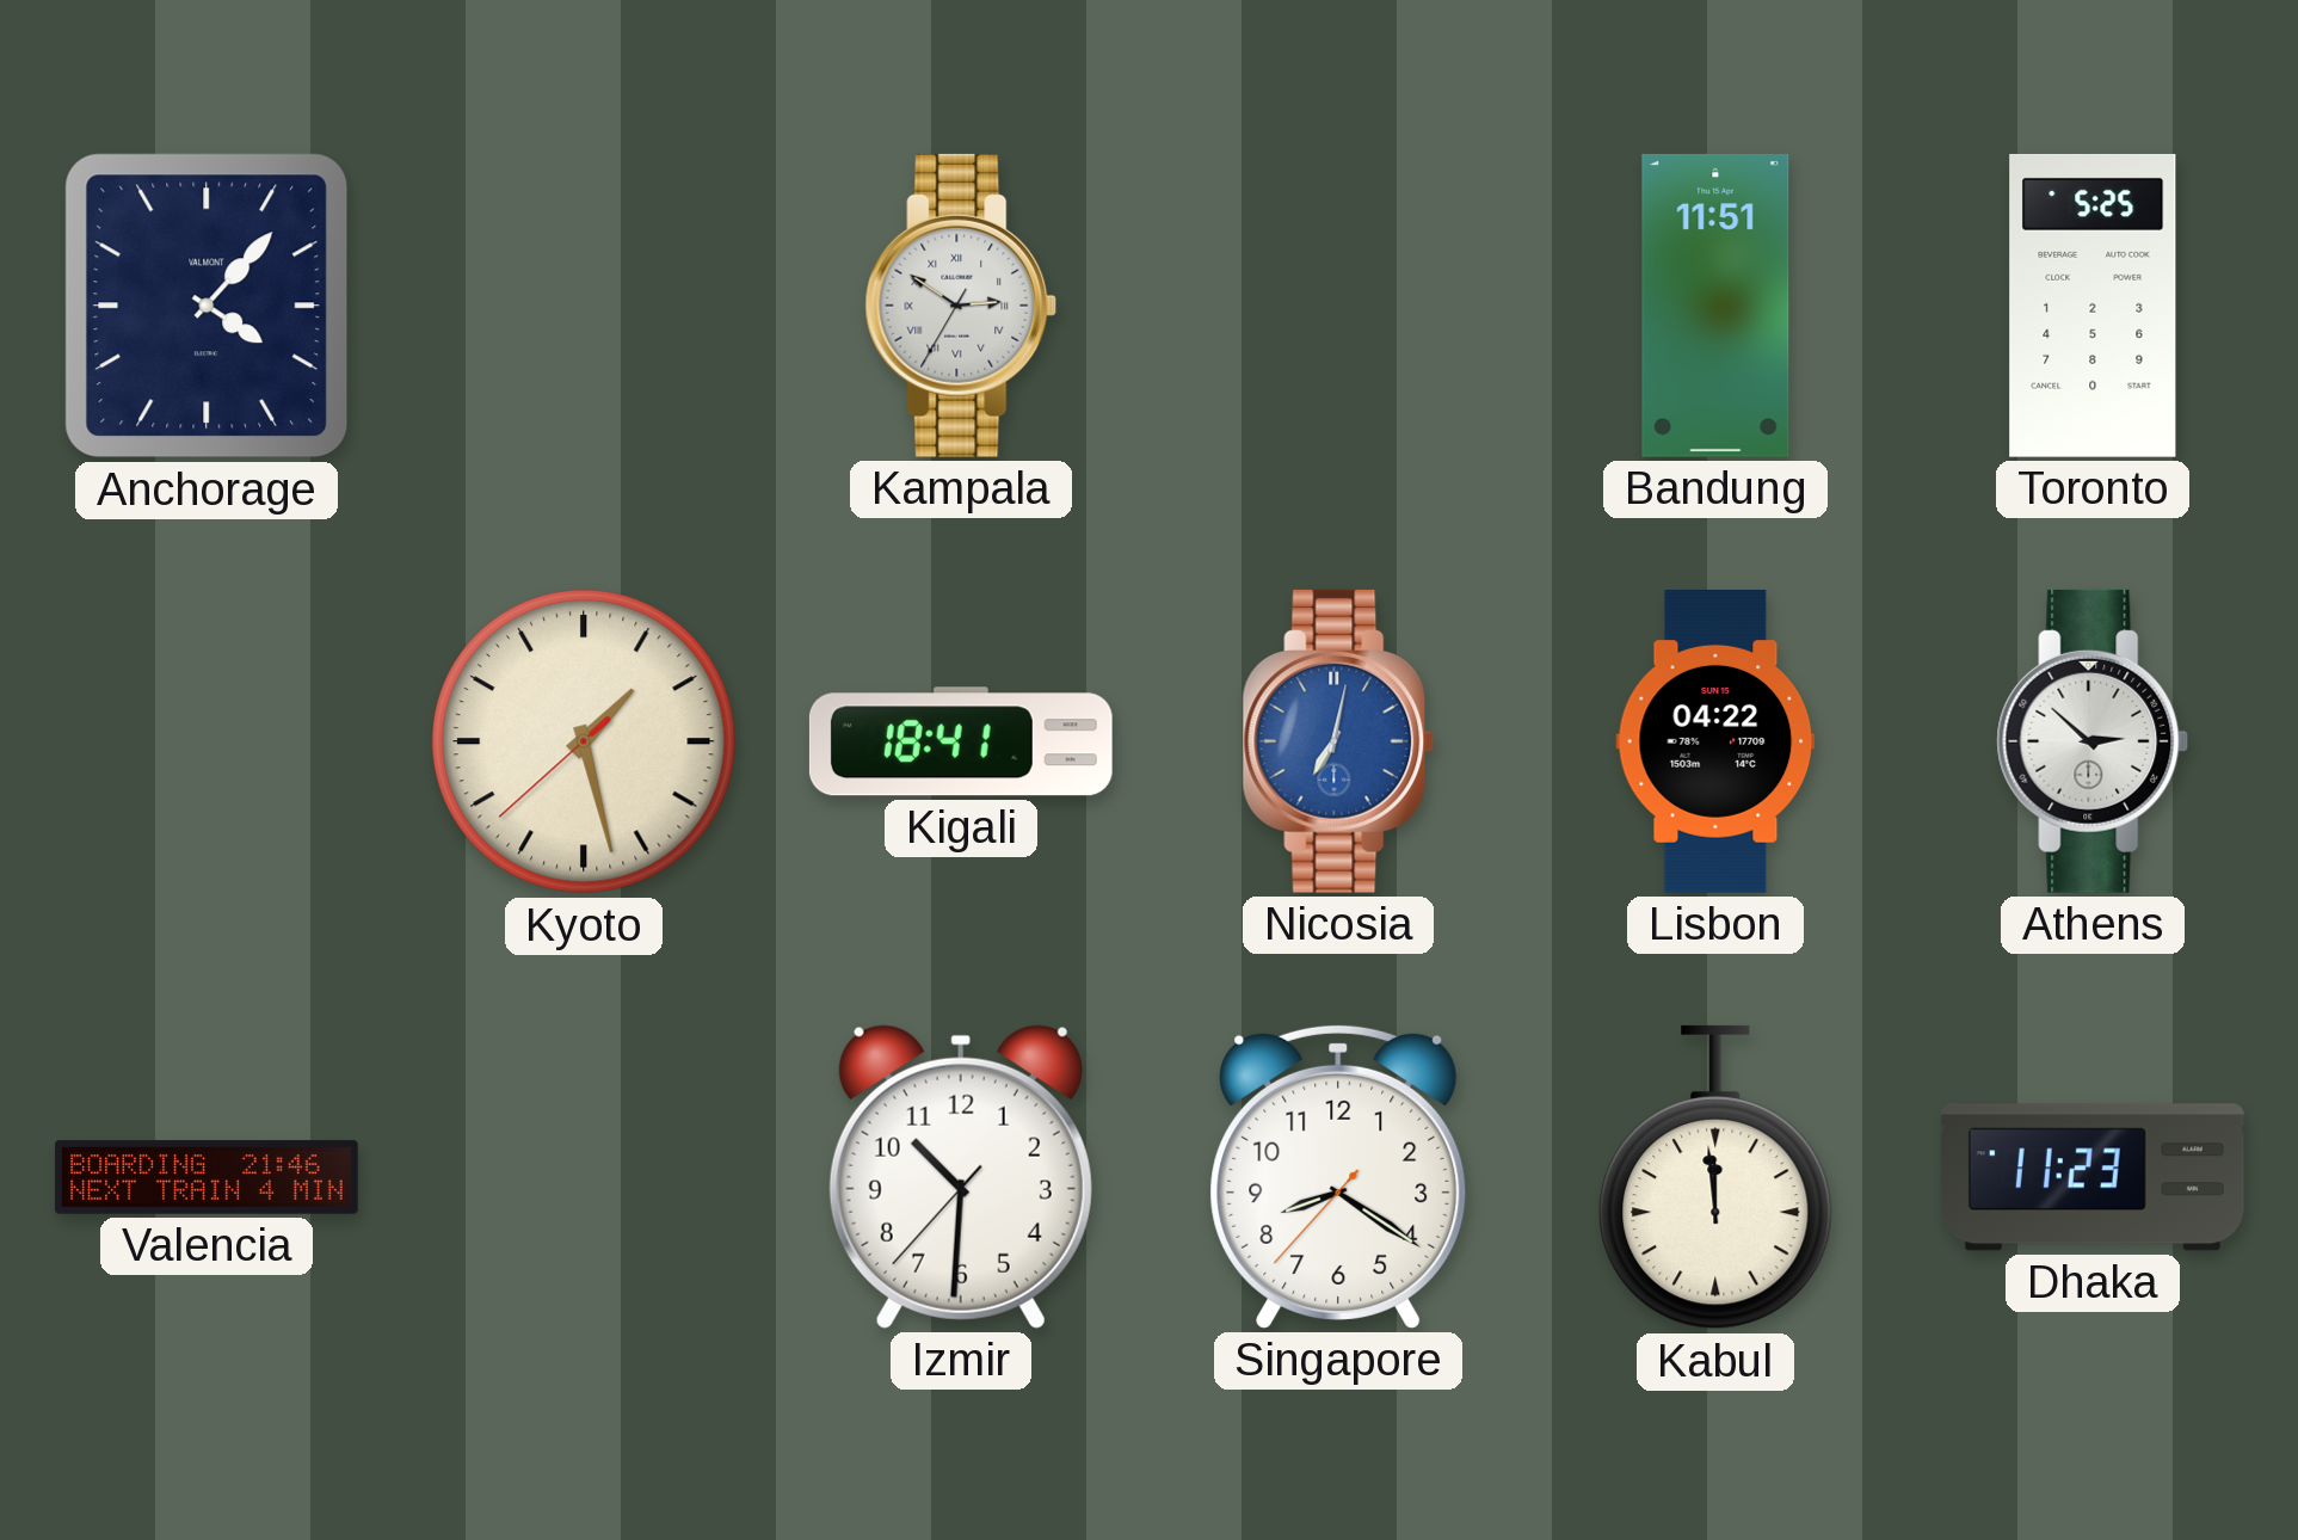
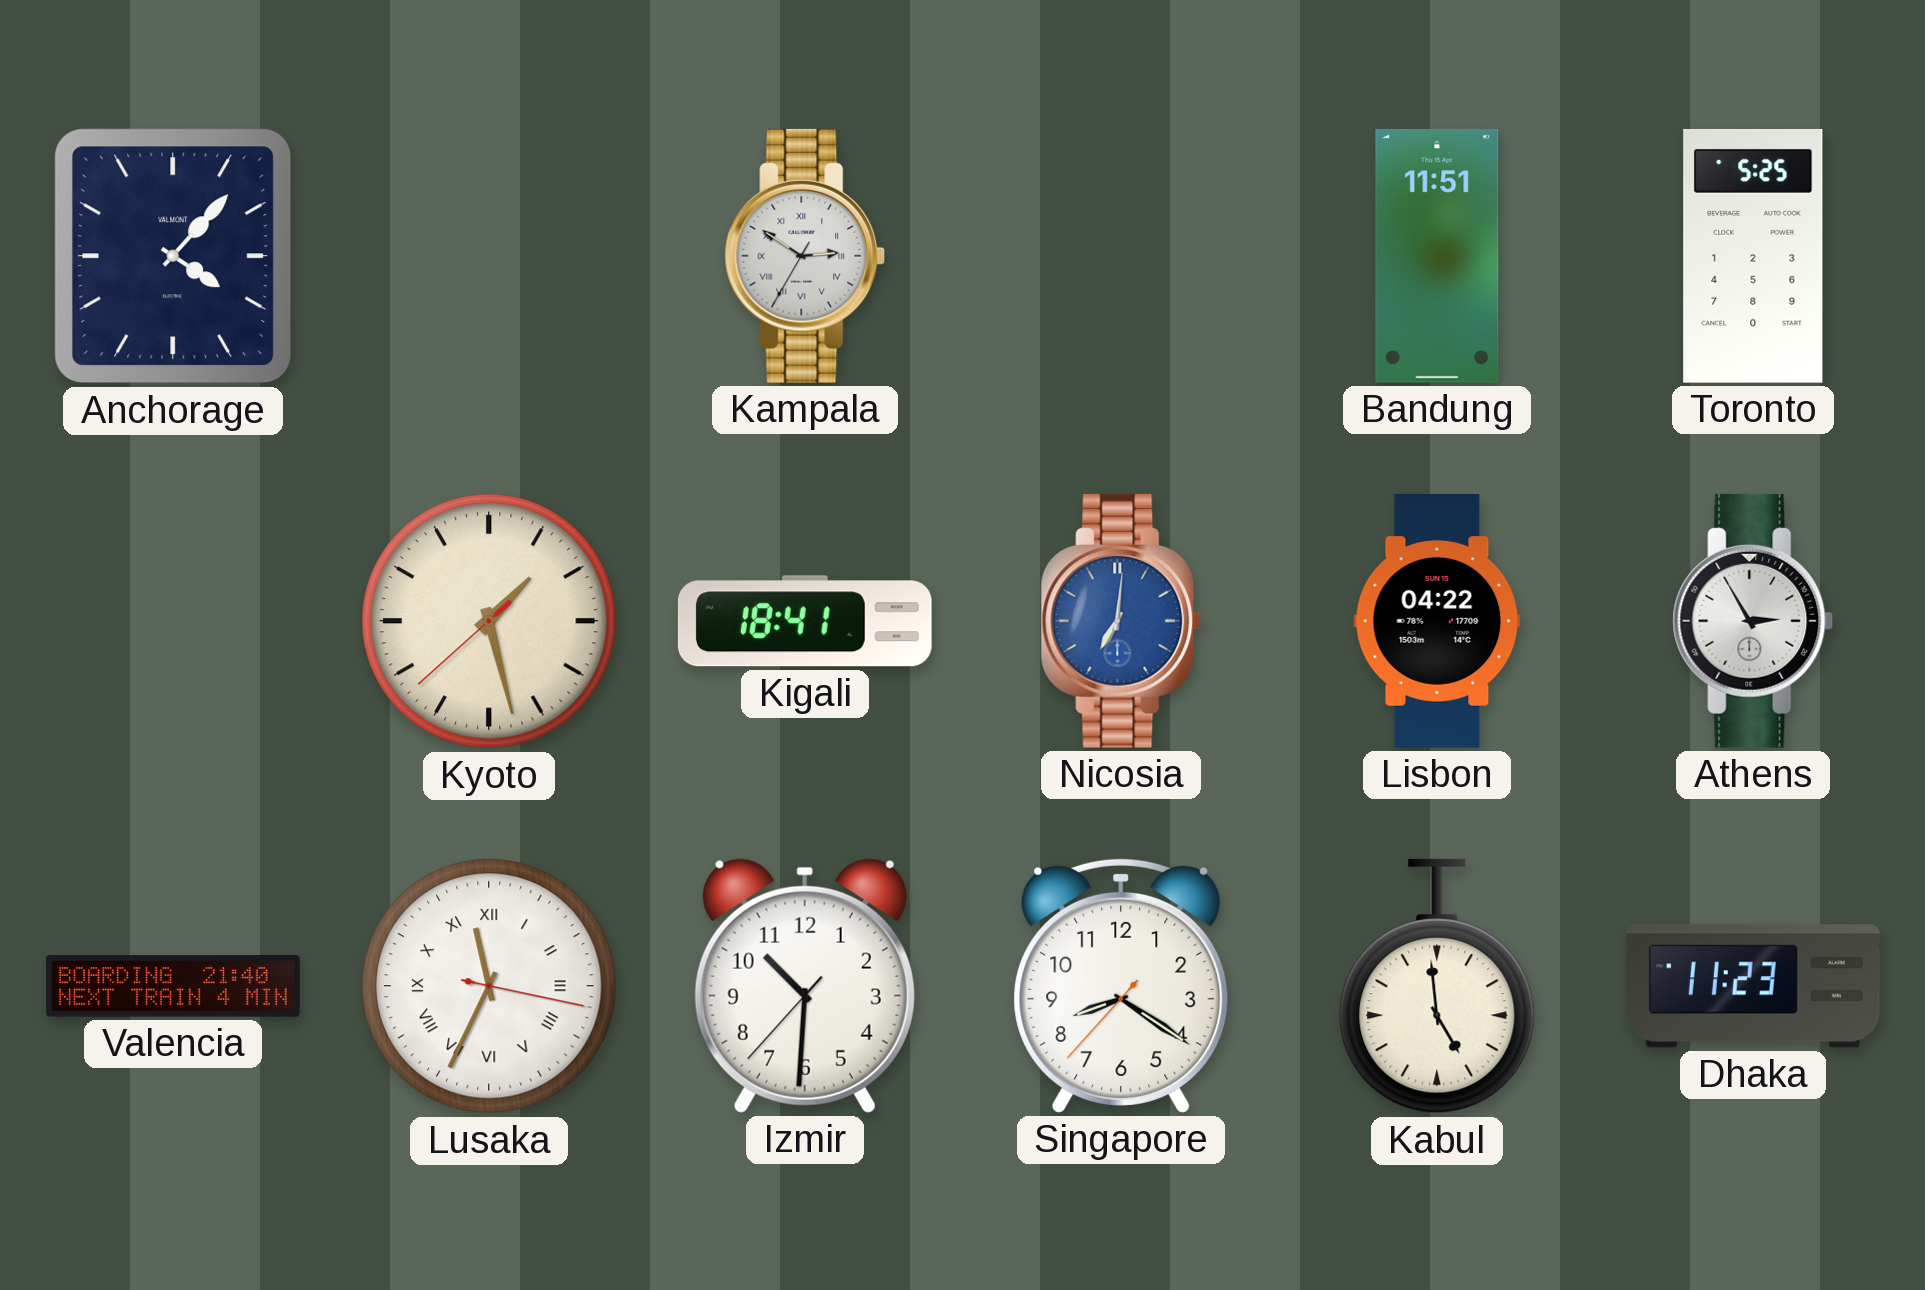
Nicosia: 7:02 -> 7:01
Athens: 2:52 -> 2:55
Valencia: 21:46 -> 21:40
Lusaka: none -> 11:34
Kabul: 11:59 -> 4:59
